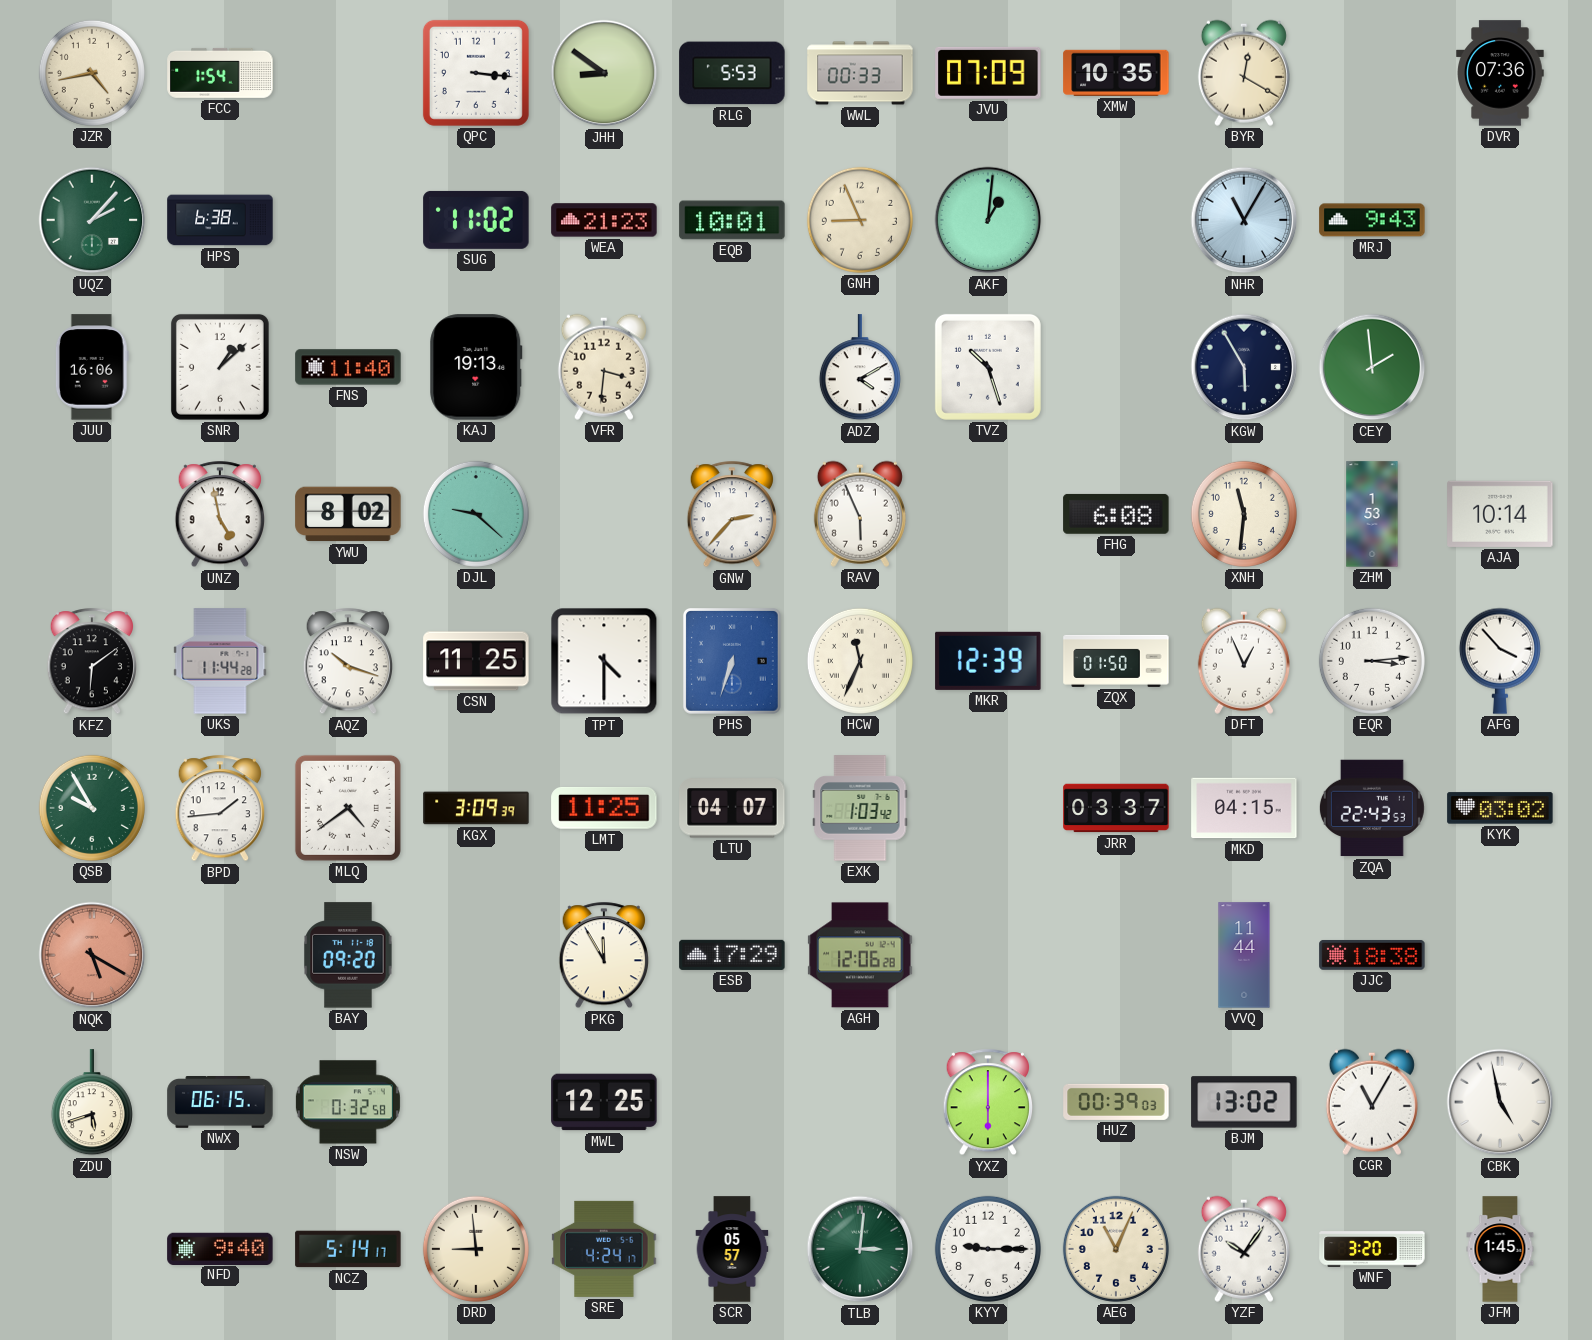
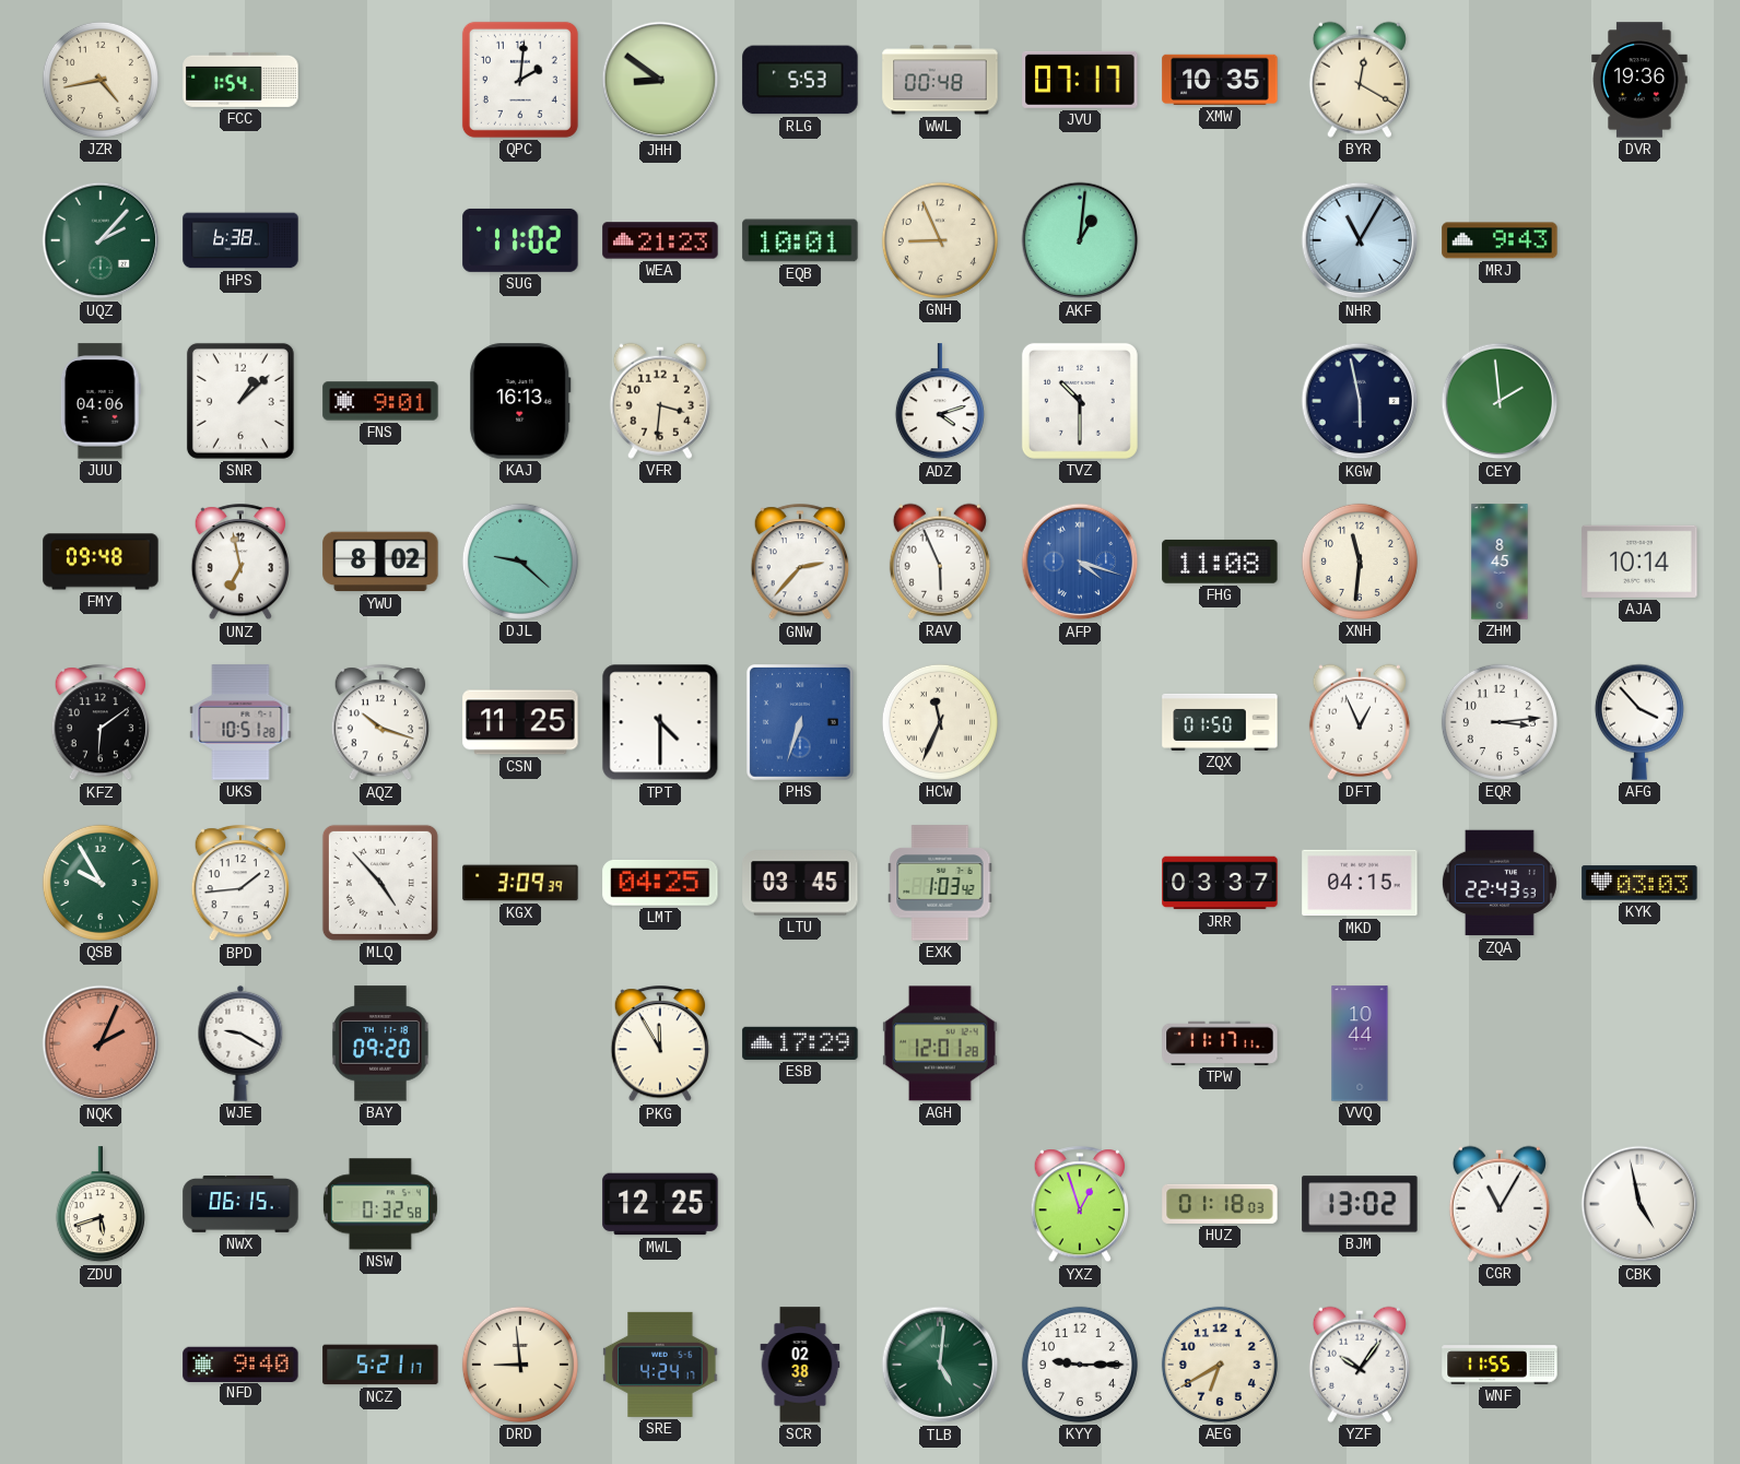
QPC: 3:16 -> 2:01
WWL: 00:33 -> 00:48
JVU: 07:09 -> 07:17
DVR: 07:36 -> 19:36
JUU: 16:06 -> 04:06
FNS: 11:40 -> 9:01
KAJ: 19:13 -> 16:13
ADZ: 4:10 -> 4:12
TVZ: 10:27 -> 10:30
KGW: 5:55 -> 5:58
FMY: none -> 09:48
UNZ: 4:58 -> 6:58
AFP: none -> 4:18
FHG: 6:08 -> 11:08
ZHM: 1:53 -> 8:45
UKS: 11:44 -> 10:51
MKR: 12:39 -> none
MLQ: 4:39 -> 4:53
LMT: 11:25 -> 04:25
LTU: 04:07 -> 03:45
KYK: 03:02 -> 03:03
NQK: 5:20 -> 2:04
WJE: none -> 9:20
AGH: 12:06 -> 12:01
TPW: none -> 11:17
VVQ: 11:44 -> 10:44
JJC: 18:38 -> none
YXZ: 6:00 -> 12:57
HUZ: 00:39 -> 01:18
NCZ: 5:14 -> 5:21
SCR: 05:57 -> 02:38
TLB: 3:01 -> 5:01
AEG: 11:04 -> 6:40
WNF: 3:20 -> 11:55
JFM: 1:45 -> none
